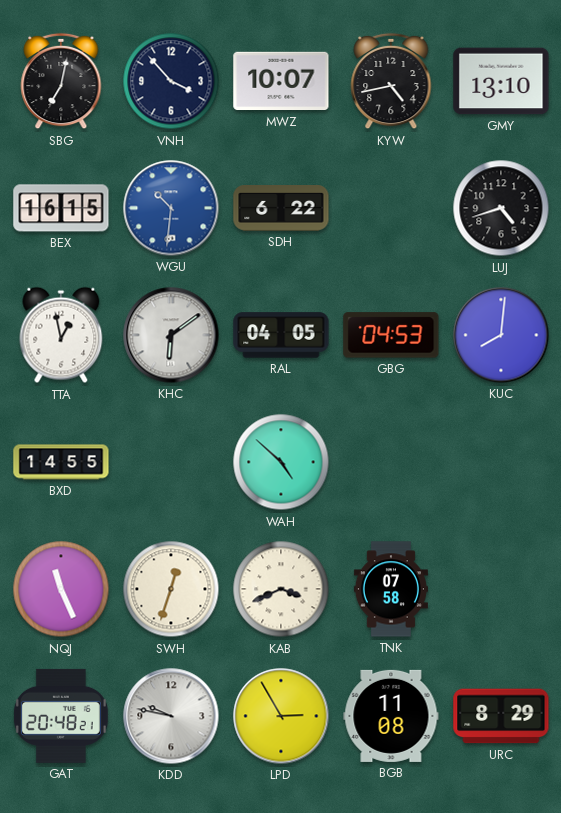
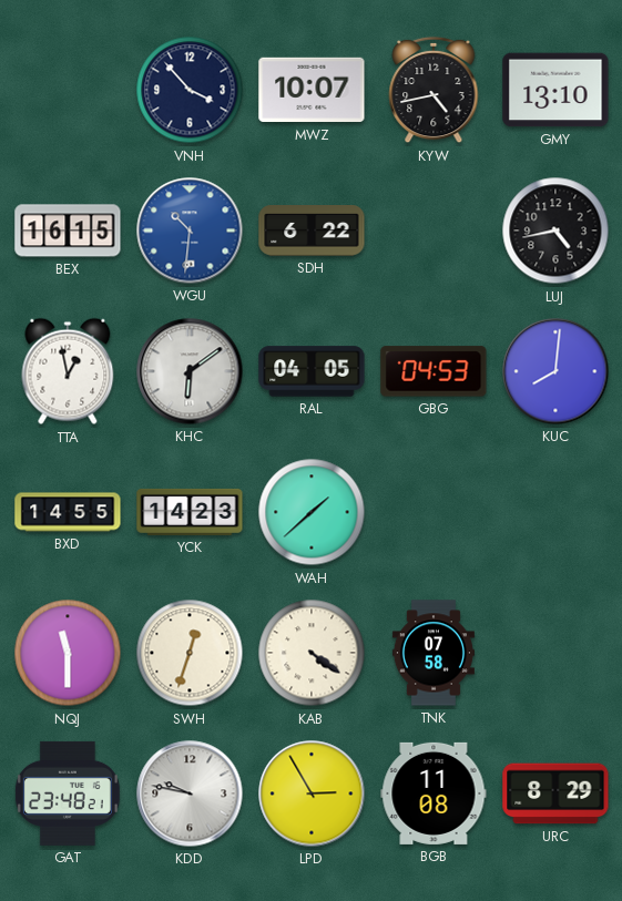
SBG: 7:02 -> none
LUJ: 4:42 -> 4:43
YCK: none -> 14:23
WAH: 4:52 -> 1:38
NQJ: 11:26 -> 11:30
KAB: 3:41 -> 4:21
GAT: 20:48 -> 23:48
